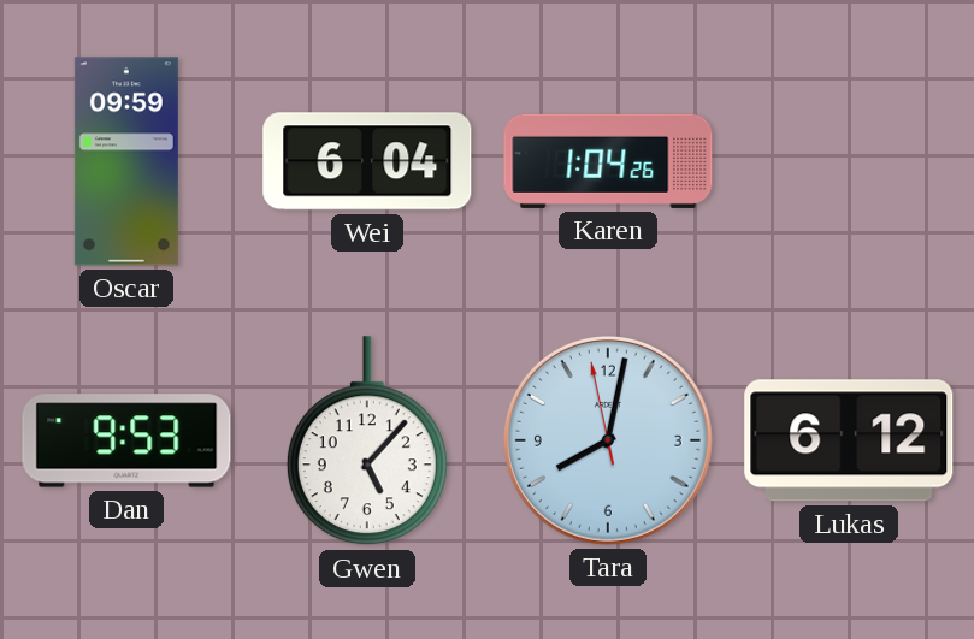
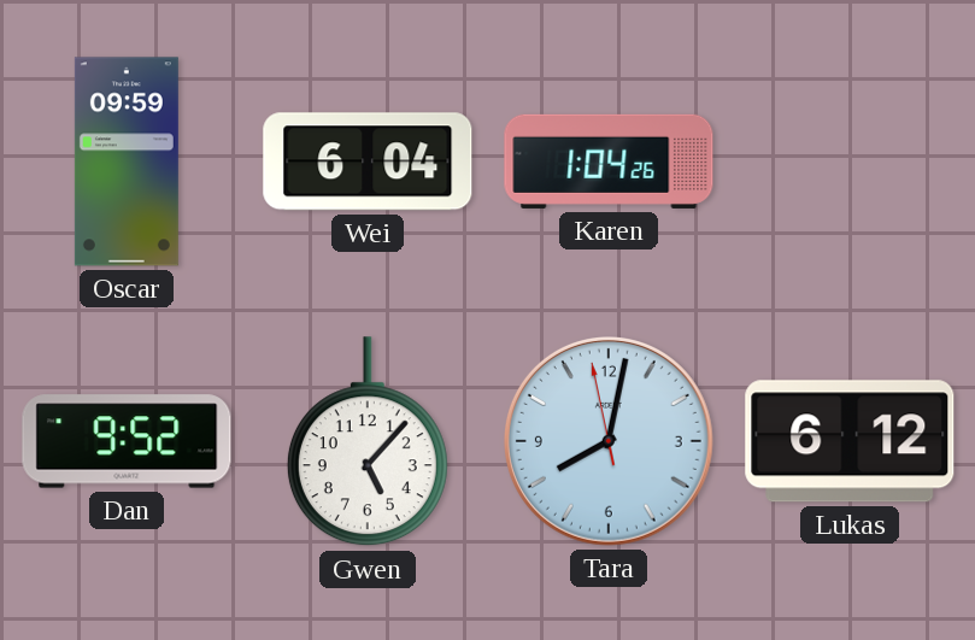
Dan: 9:53 -> 9:52
